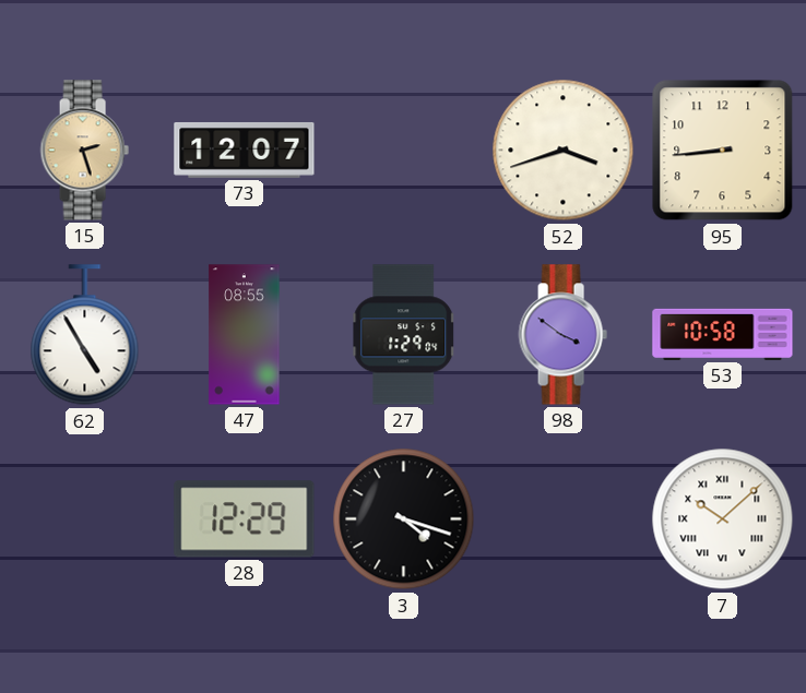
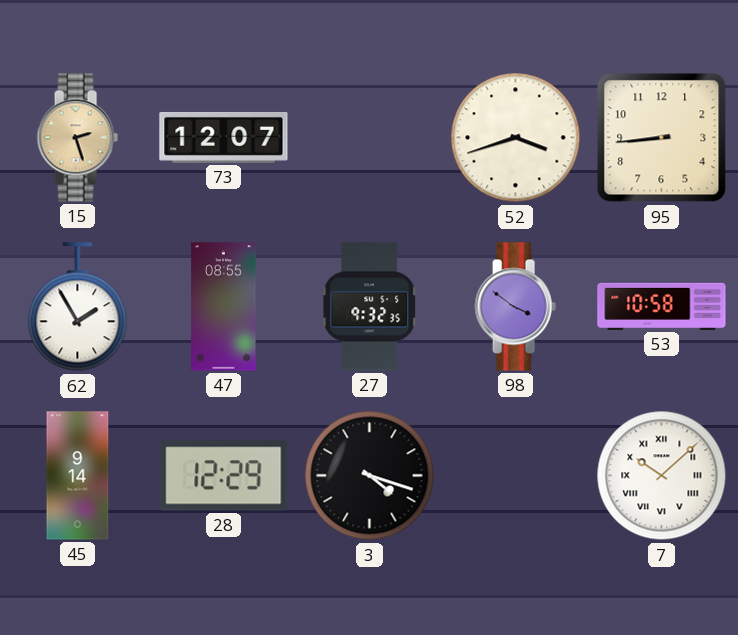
62: 4:55 -> 1:55
27: 1:29 -> 9:32
45: none -> 9:14
